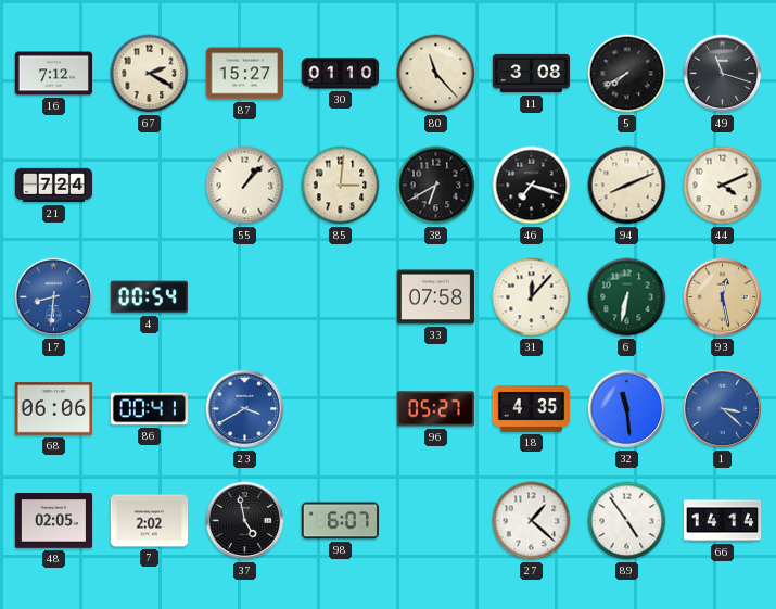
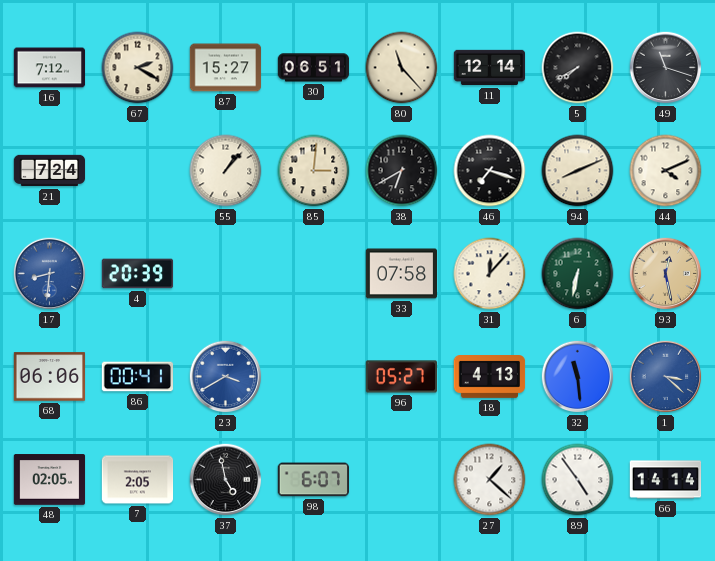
30: 01:10 -> 06:51
11: 3:08 -> 12:14
4: 00:54 -> 20:39
18: 4:35 -> 4:13
7: 2:02 -> 2:05
